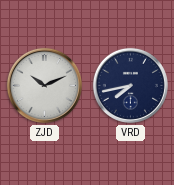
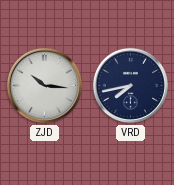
ZJD: 10:11 -> 10:16
